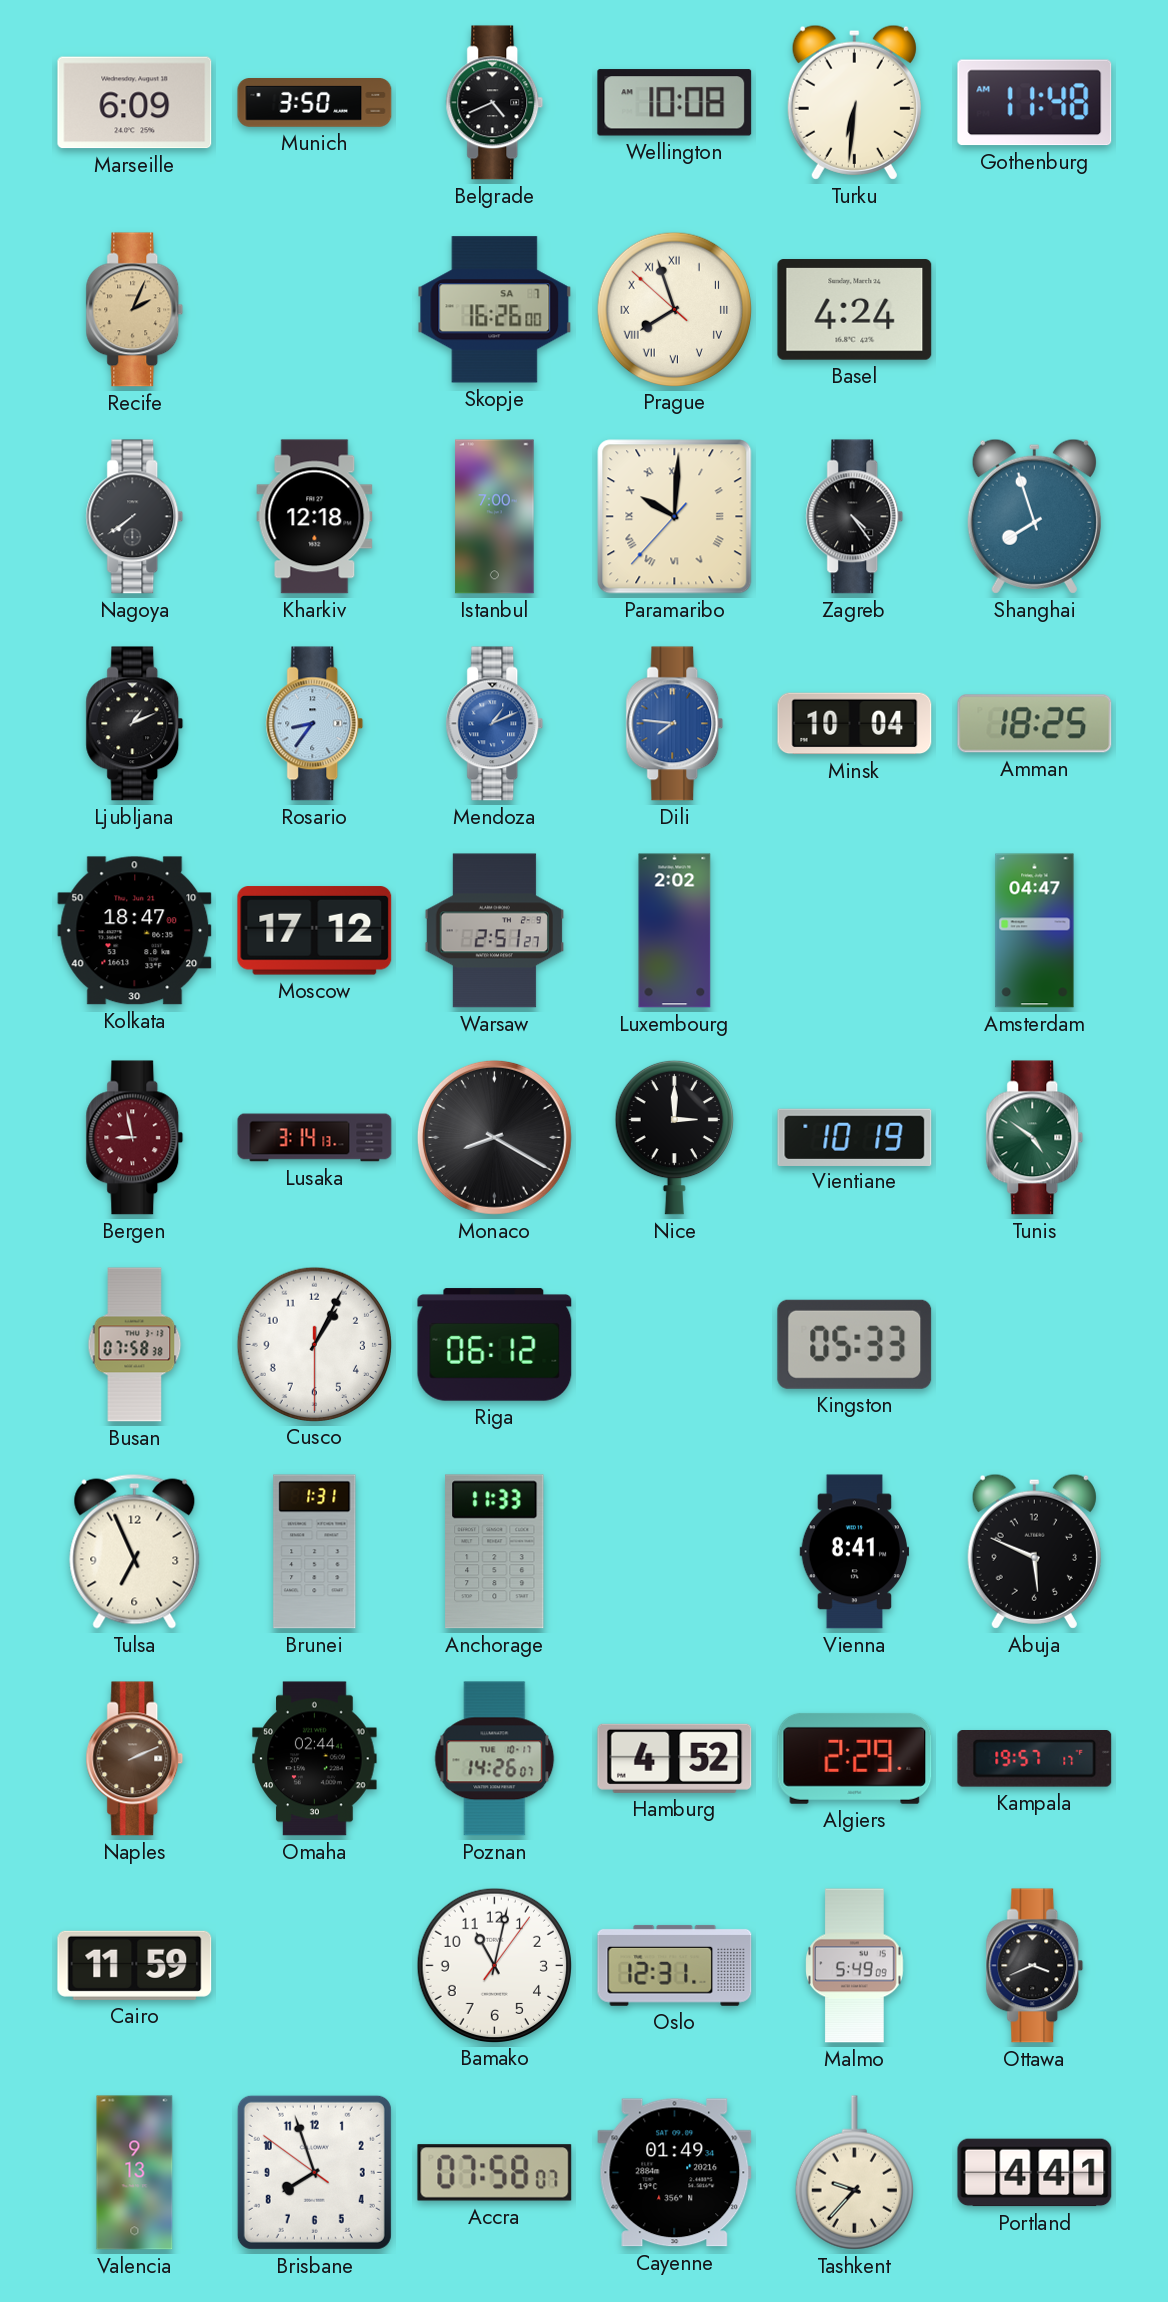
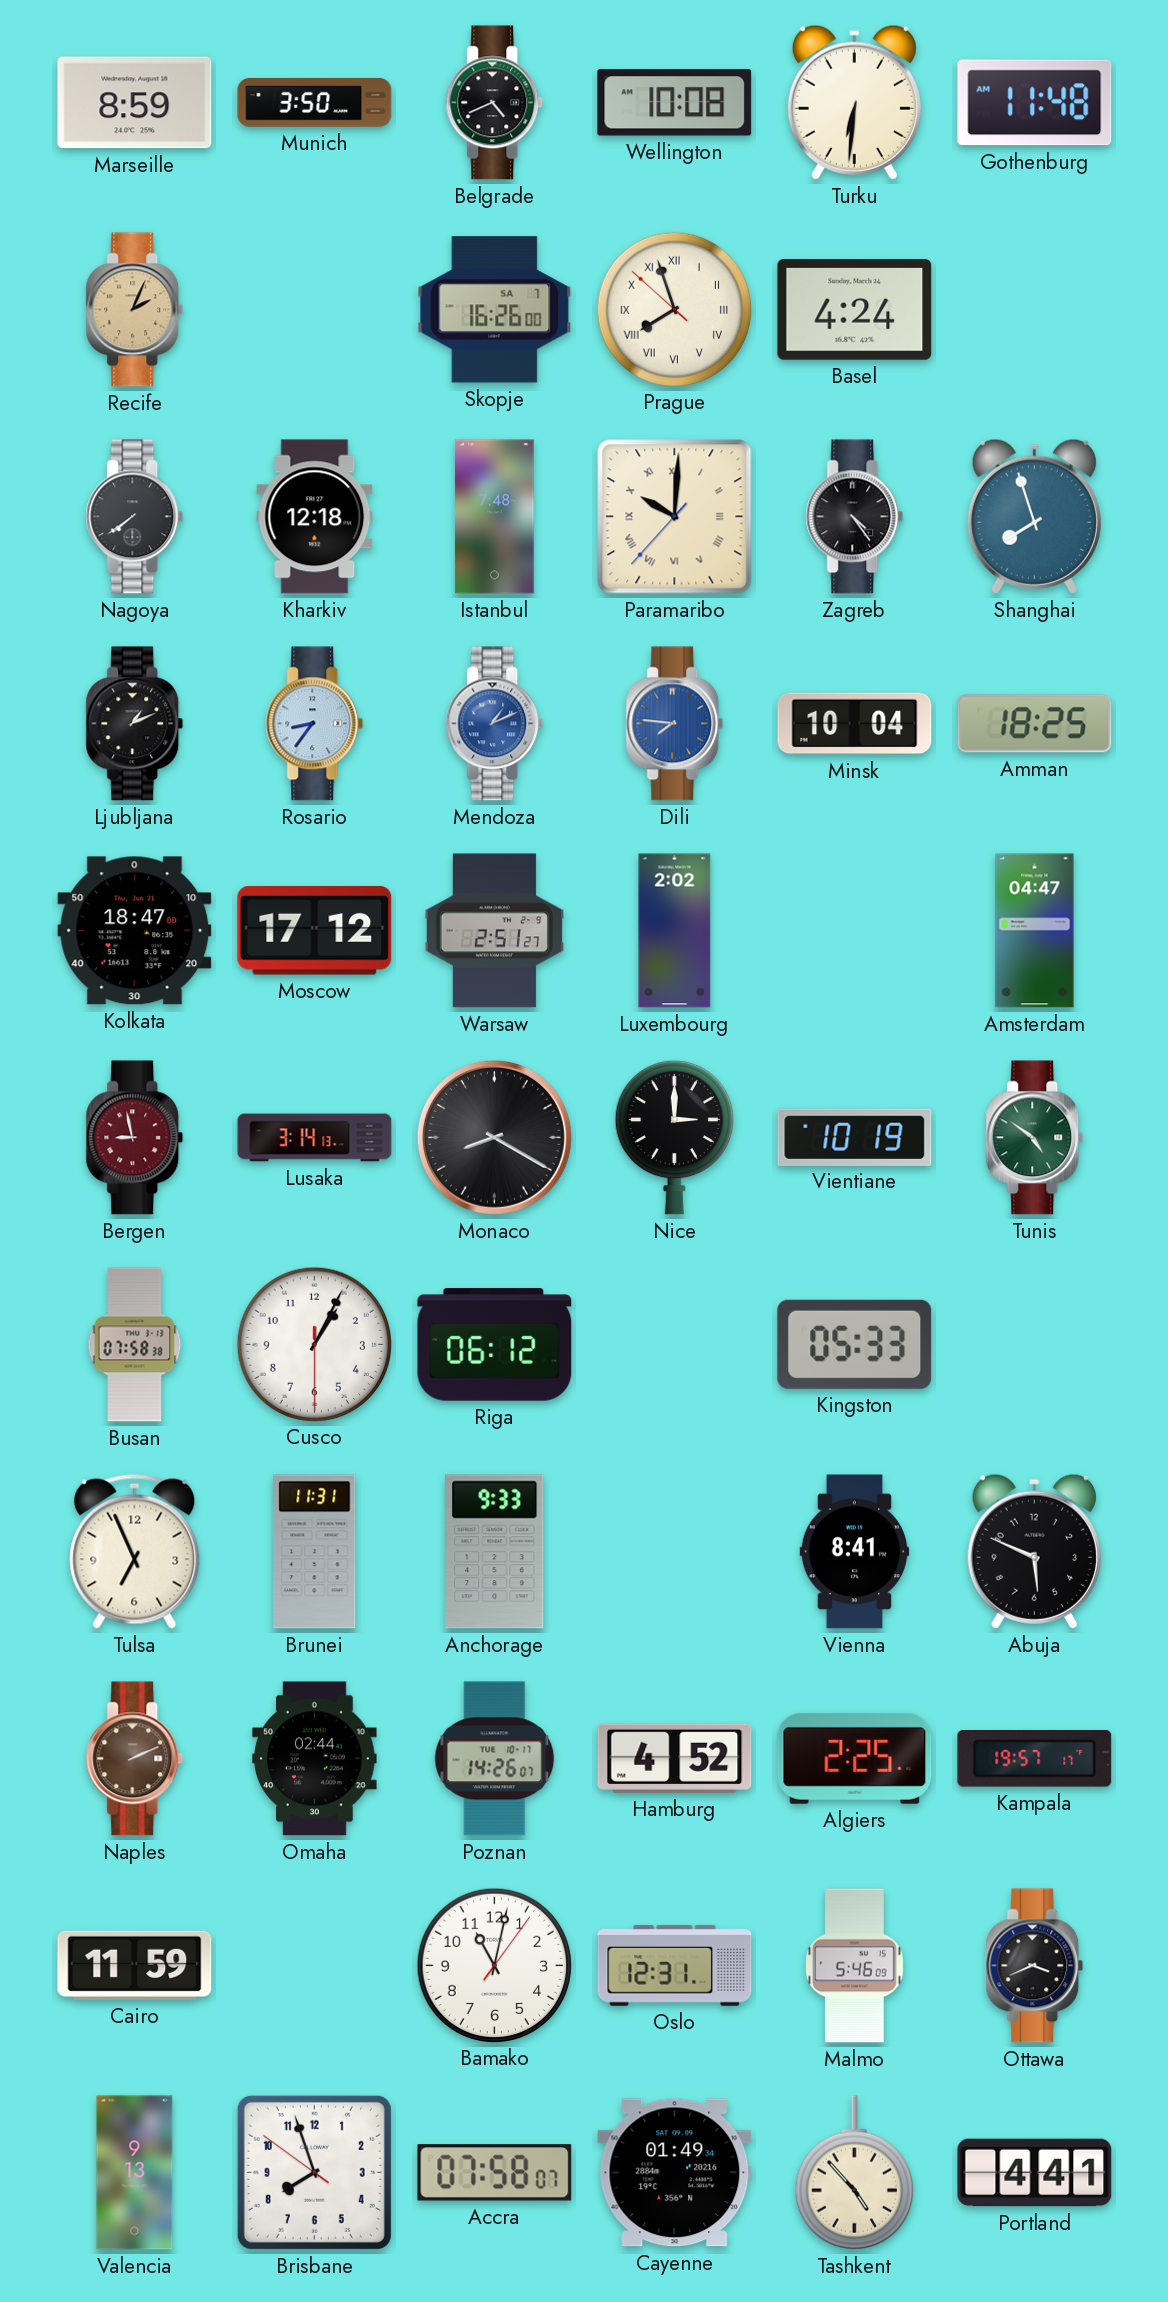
Marseille: 6:09 -> 8:59
Istanbul: 7:00 -> 7:48
Brunei: 1:31 -> 11:31
Anchorage: 11:33 -> 9:33
Algiers: 2:29 -> 2:25
Malmo: 5:49 -> 5:46
Tashkent: 9:37 -> 4:53
